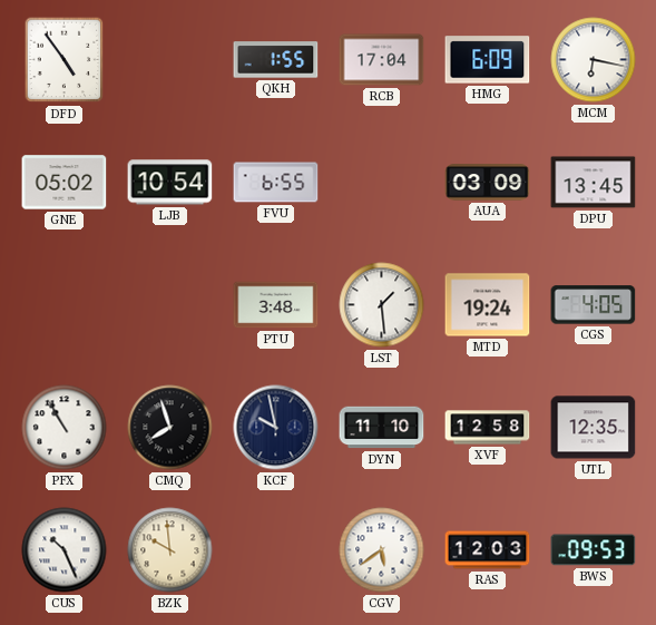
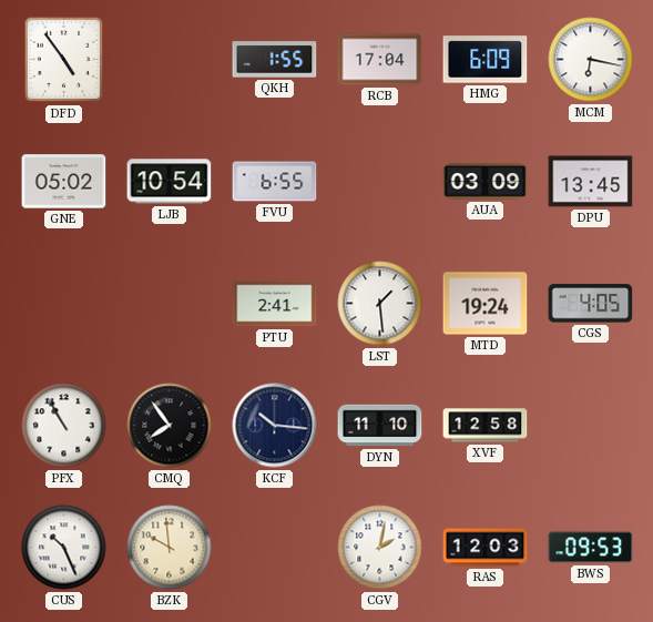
PTU: 3:48 -> 2:41
CMQ: 7:57 -> 7:54
KCF: 9:58 -> 10:16
UTL: 12:35 -> none
CGV: 5:39 -> 2:02
